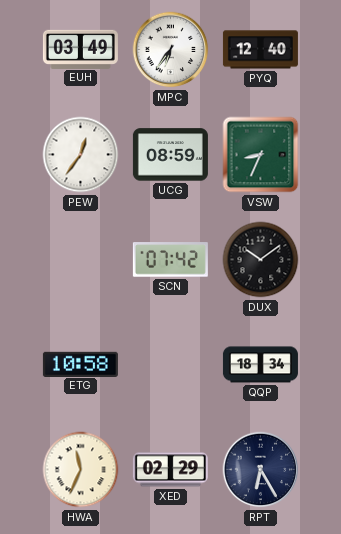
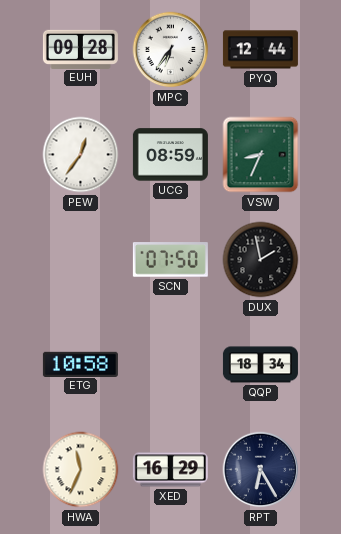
EUH: 03:49 -> 09:28
PYQ: 12:40 -> 12:44
SCN: 07:42 -> 07:50
DUX: 10:09 -> 1:58
XED: 02:29 -> 16:29
